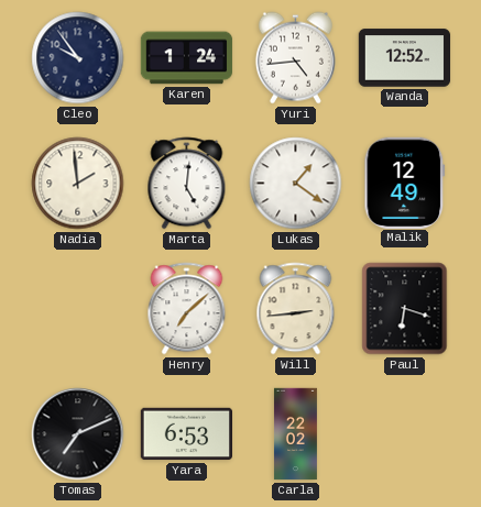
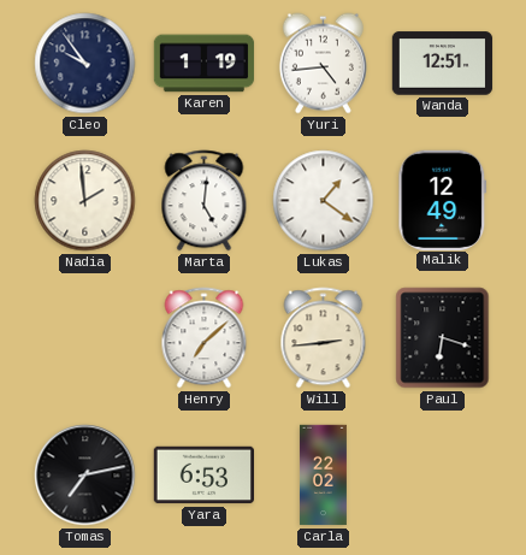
Karen: 1:24 -> 1:19
Wanda: 12:52 -> 12:51
Tomas: 7:11 -> 7:13
